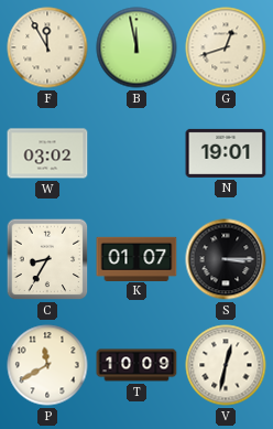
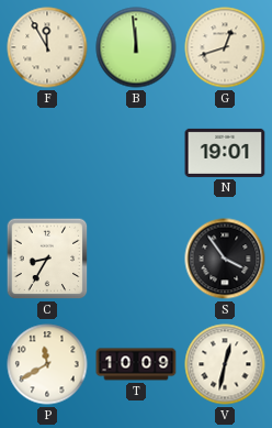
B: 11:58 -> 11:59
W: 03:02 -> none
K: 01:07 -> none
S: 3:15 -> 3:54
